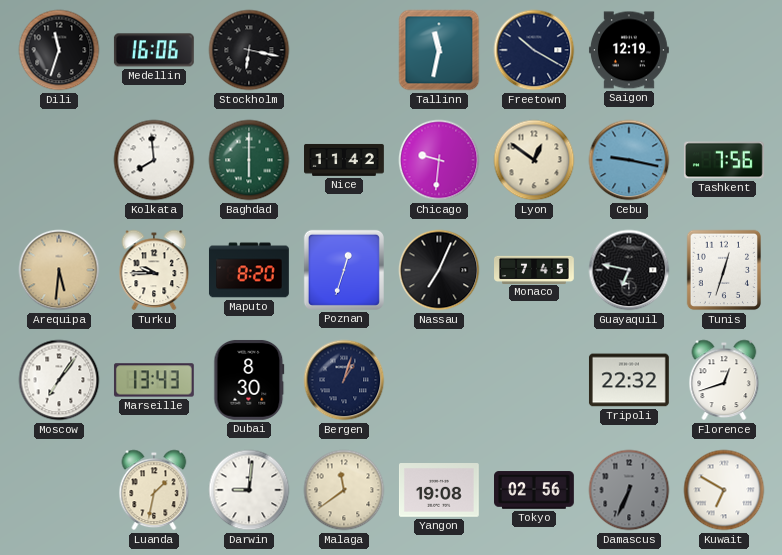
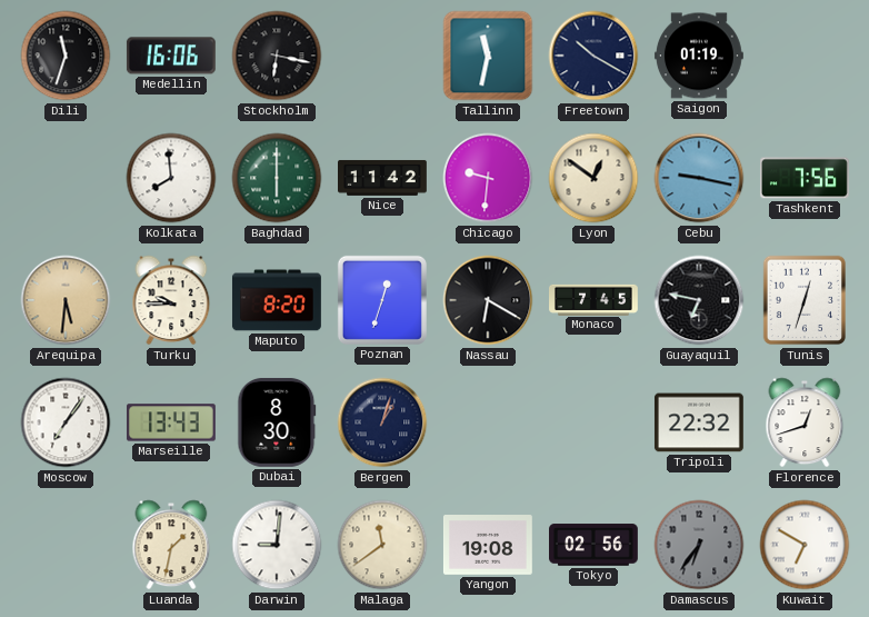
Saigon: 12:19 -> 01:19
Nassau: 7:04 -> 6:20
Damascus: 6:34 -> 6:36
